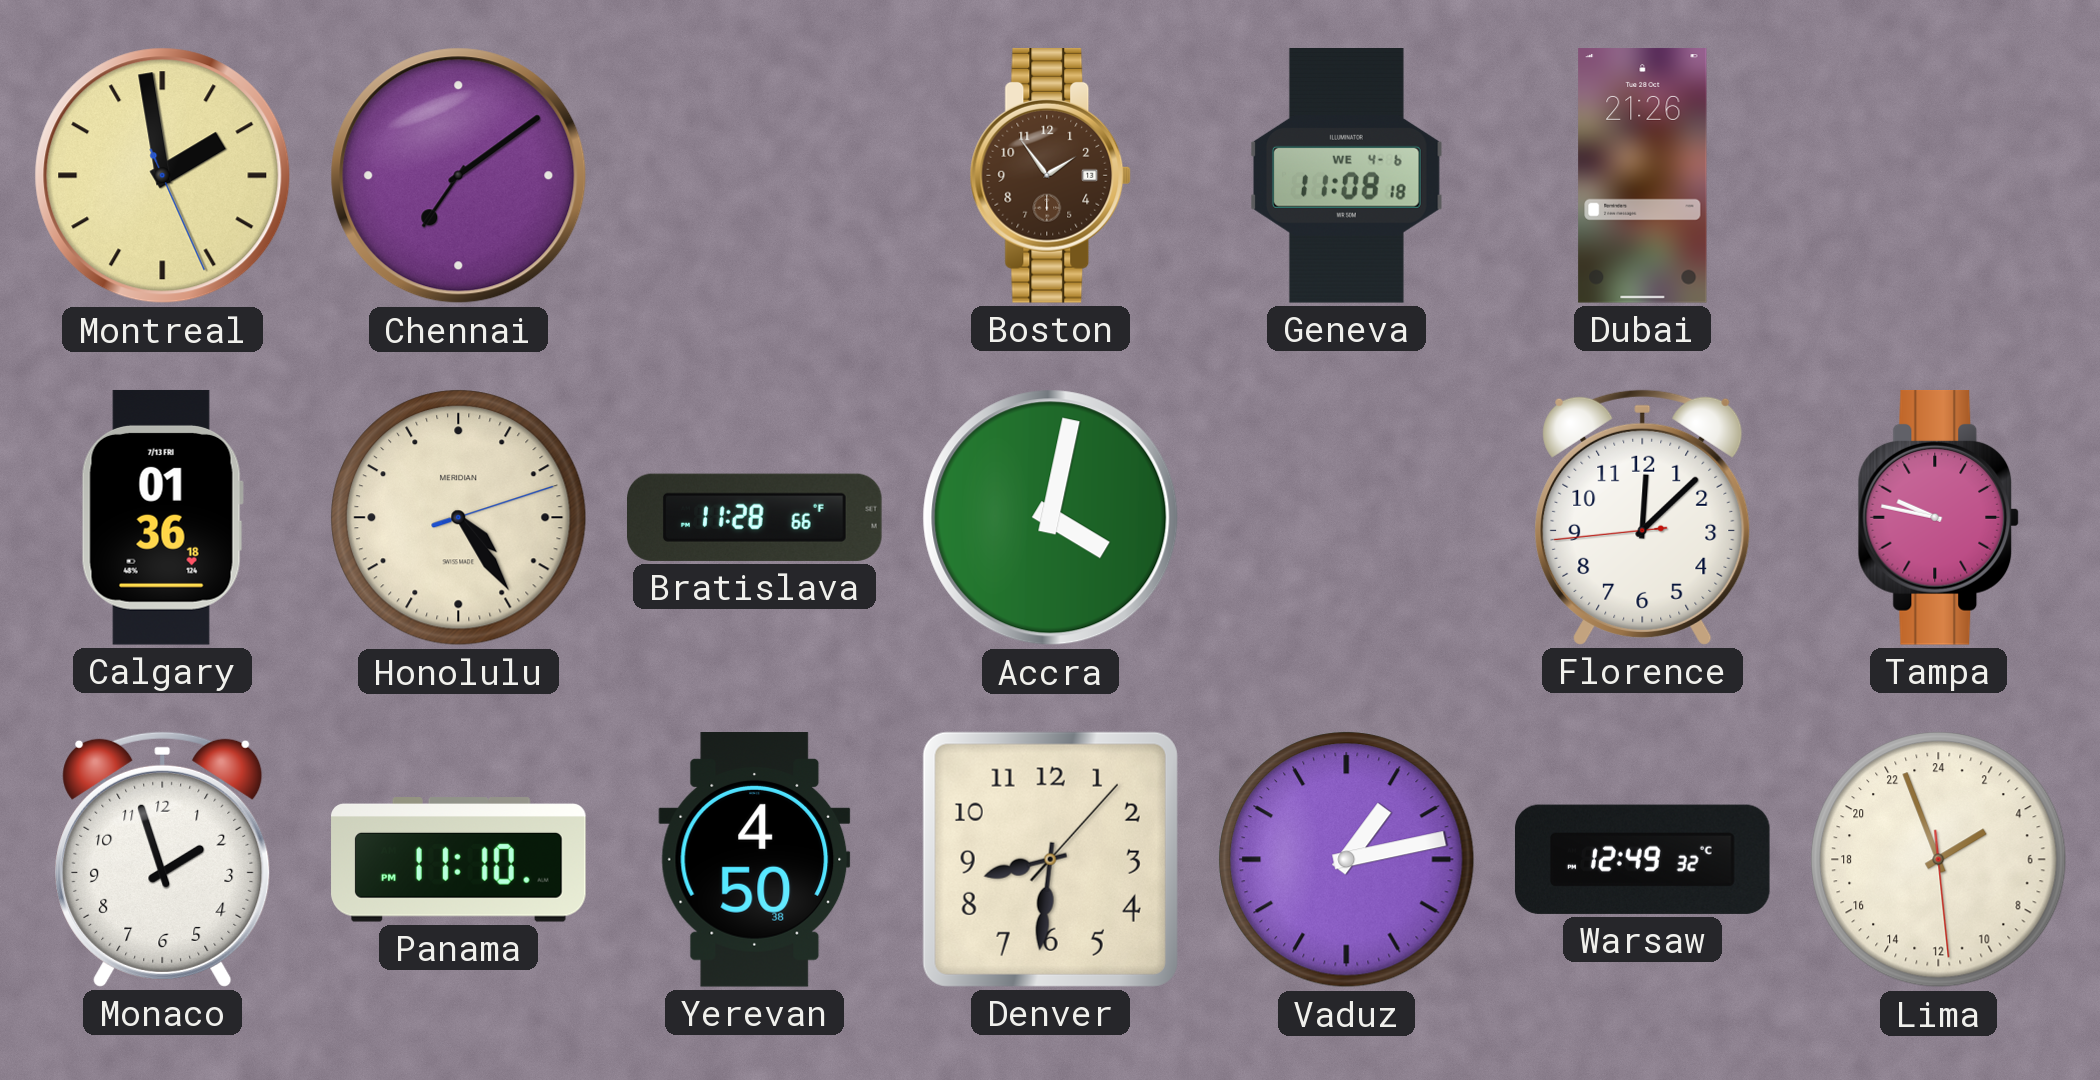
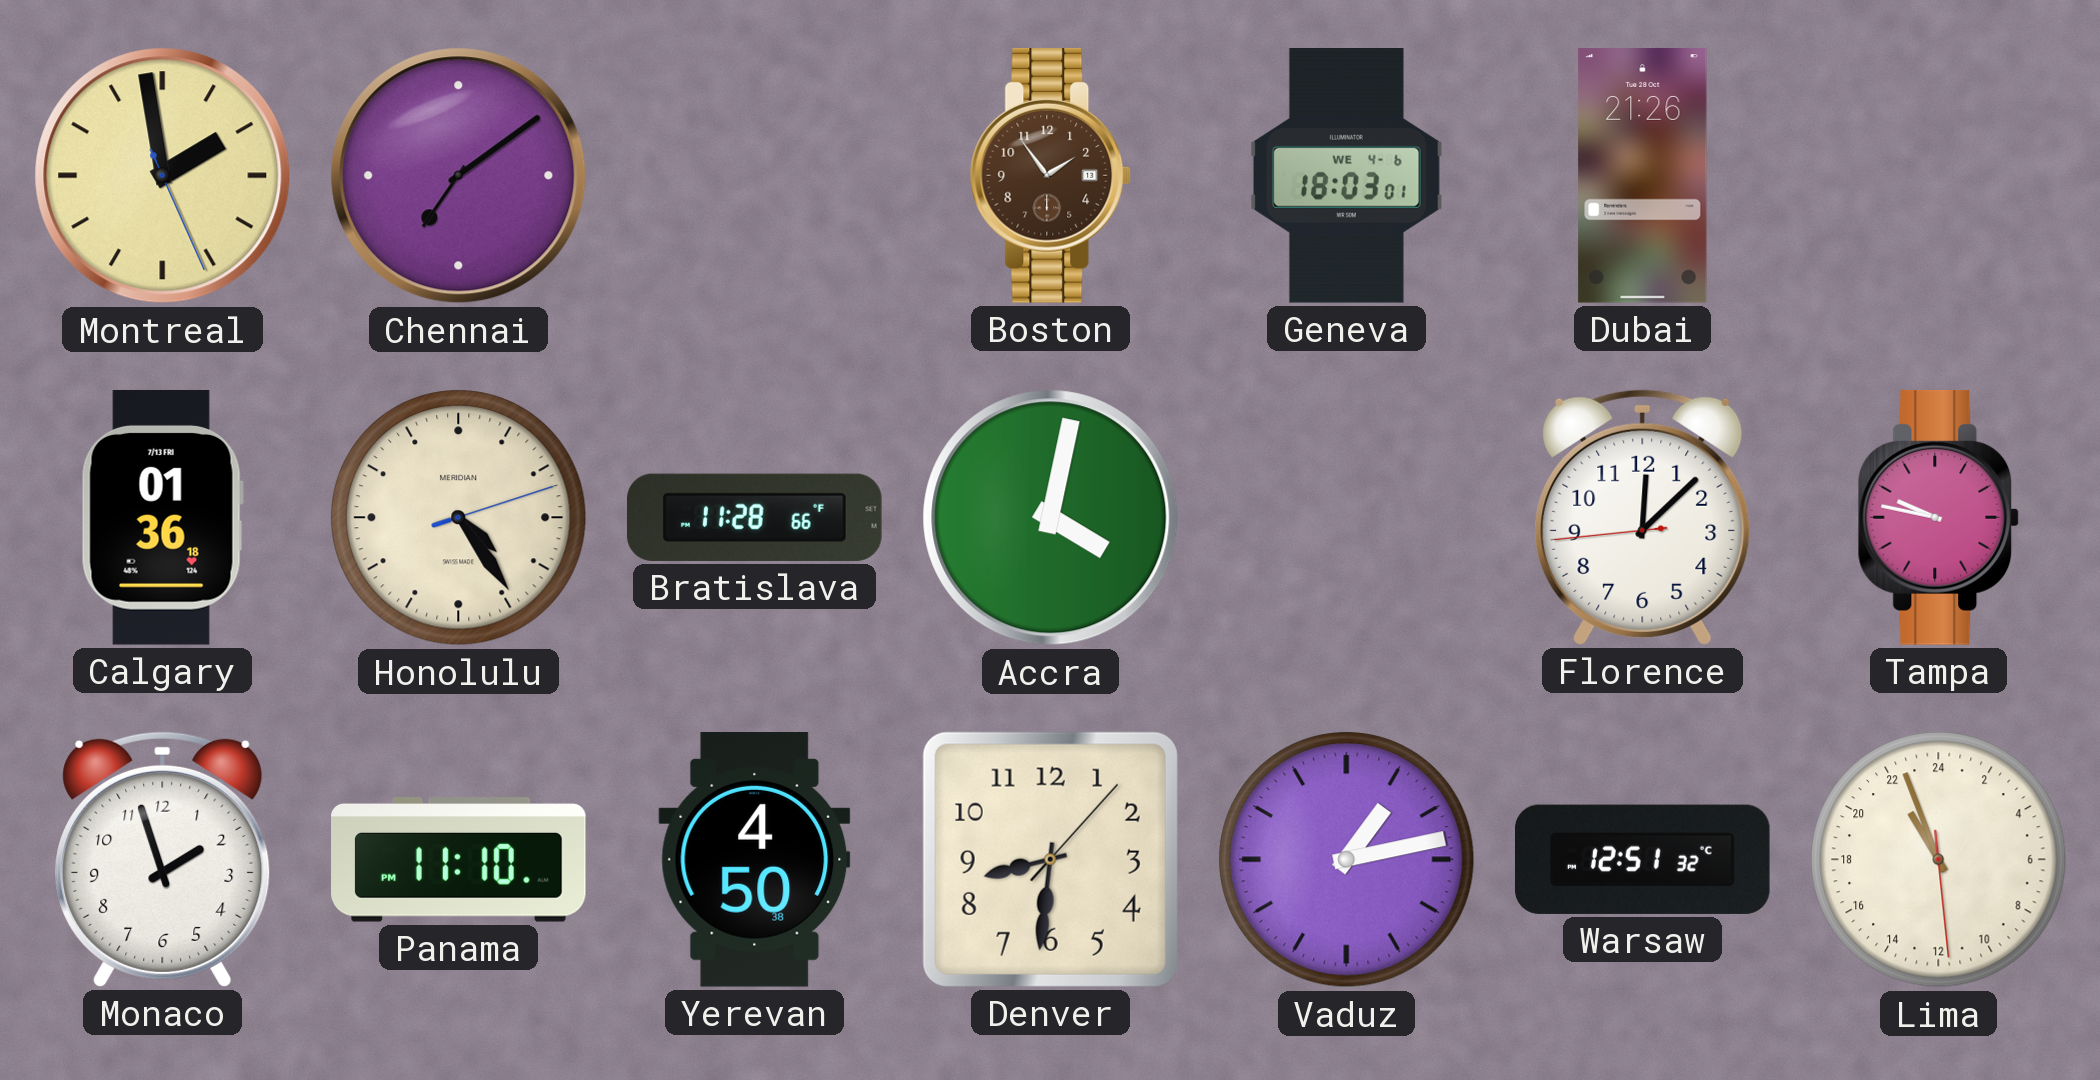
Geneva: 11:08 -> 18:03
Warsaw: 12:49 -> 12:51
Lima: 3:56 -> 21:56
